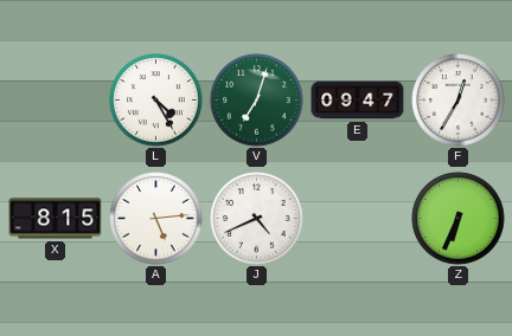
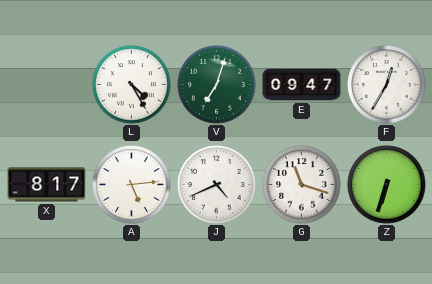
X: 8:15 -> 8:17
G: none -> 11:18
Z: 6:34 -> 6:33
